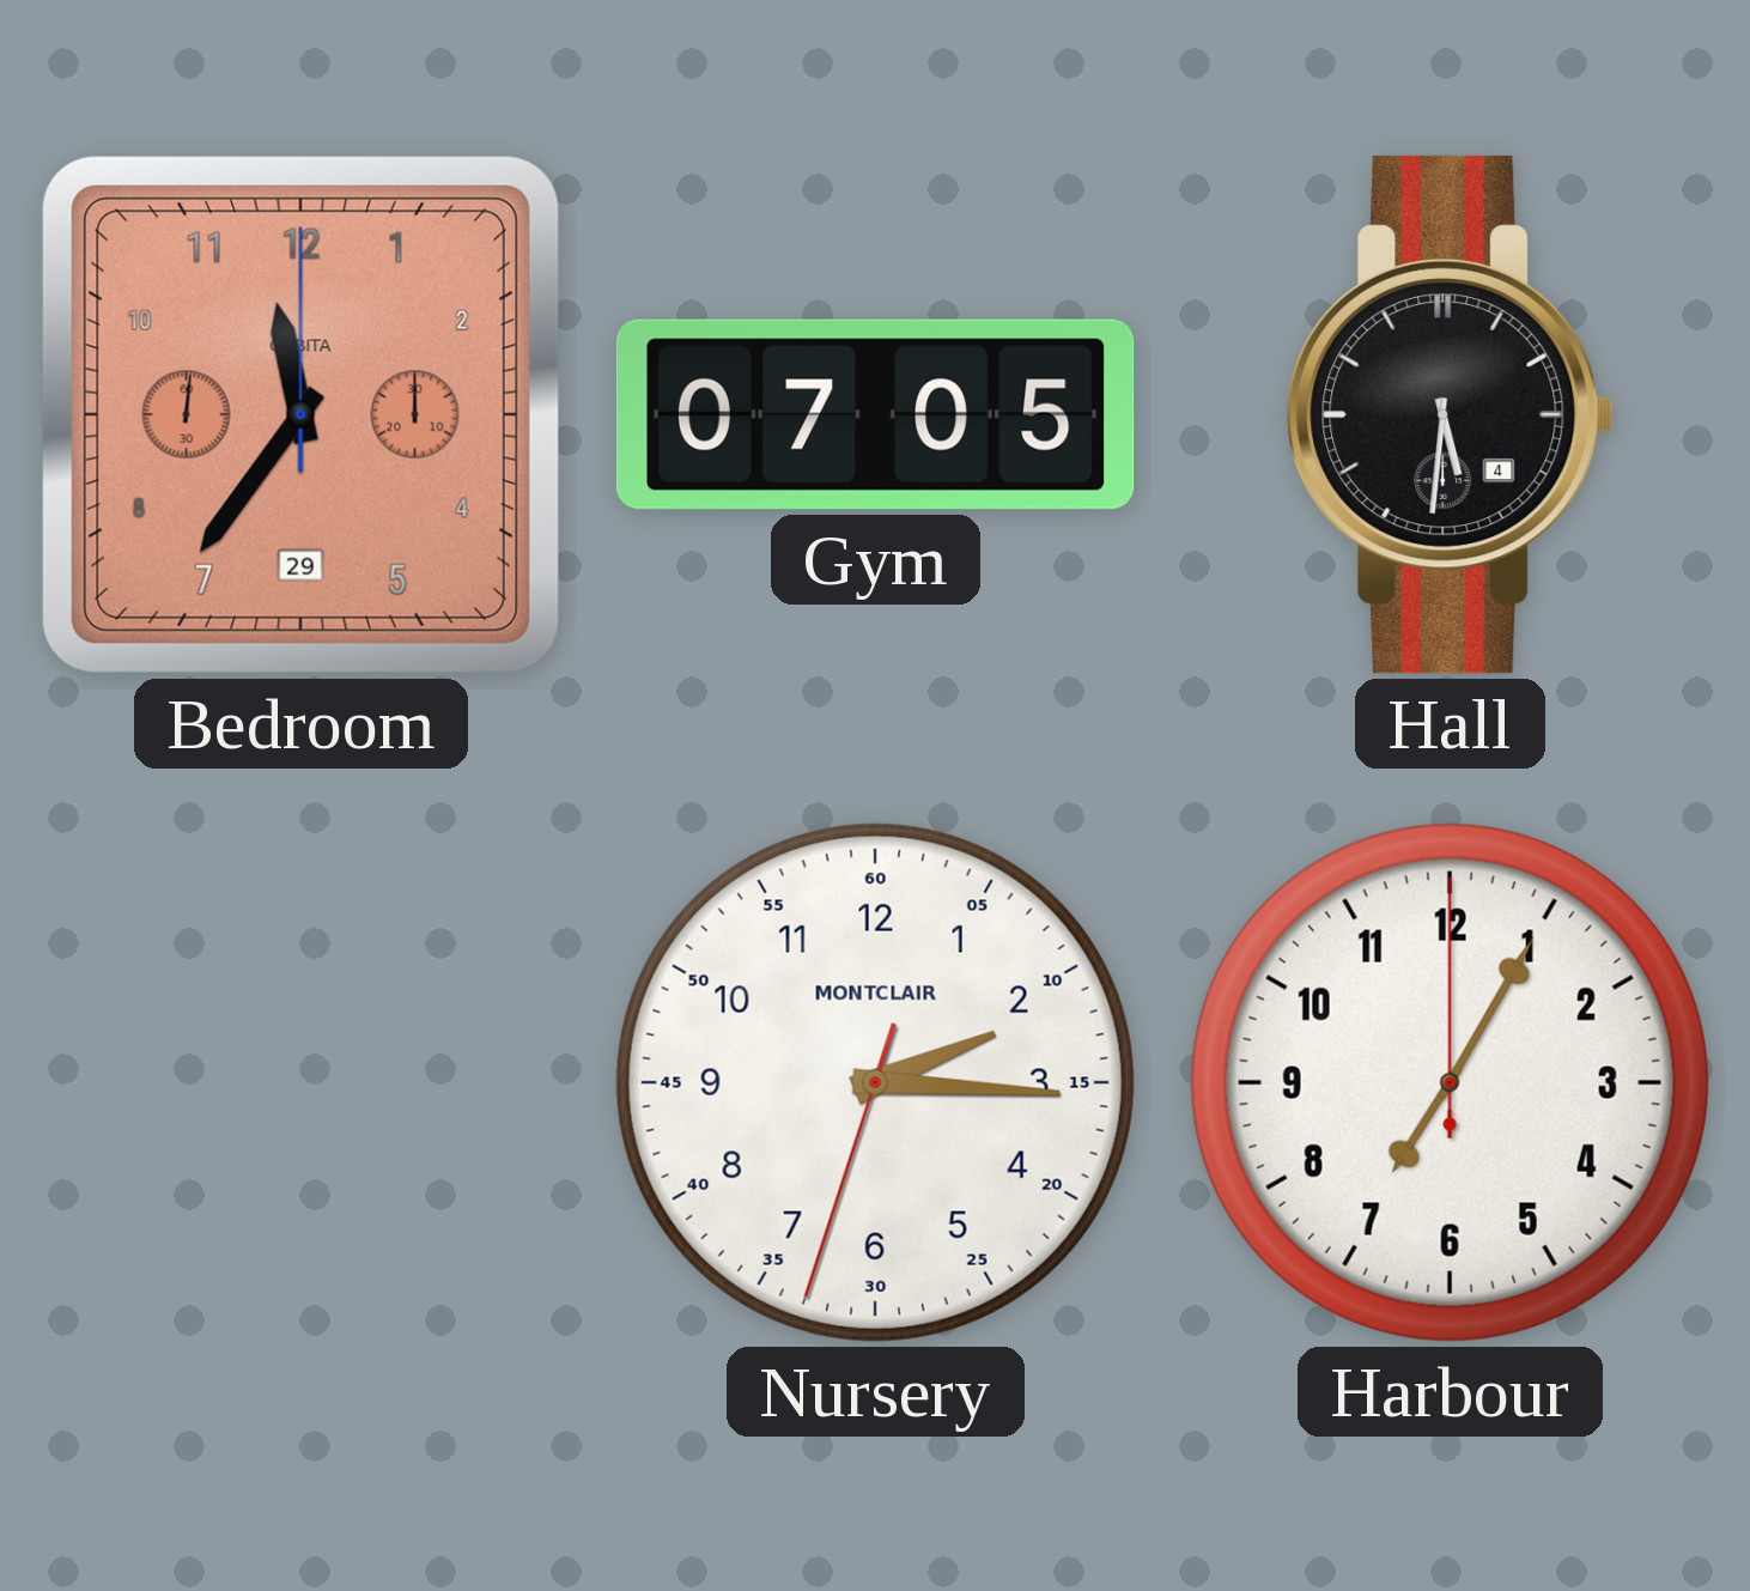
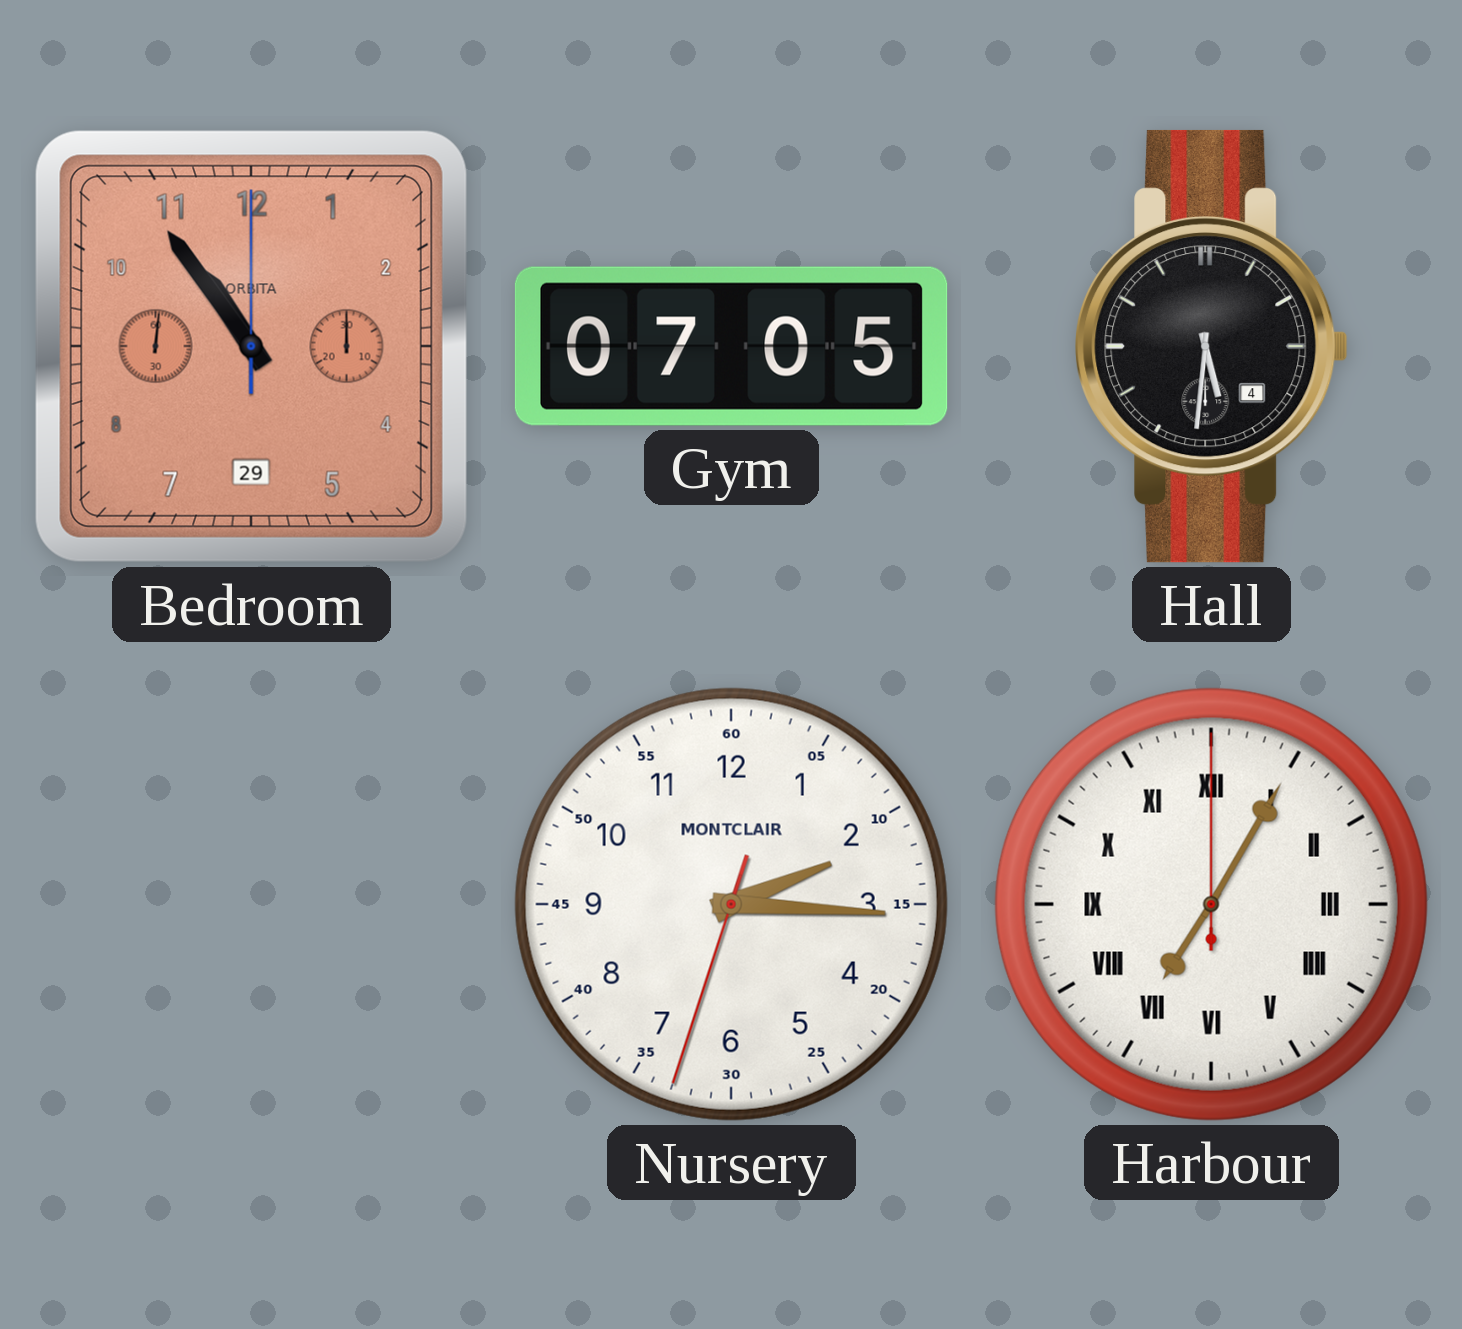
Bedroom: 11:36 -> 10:54
Harbour numerals: Arabic -> Roman
